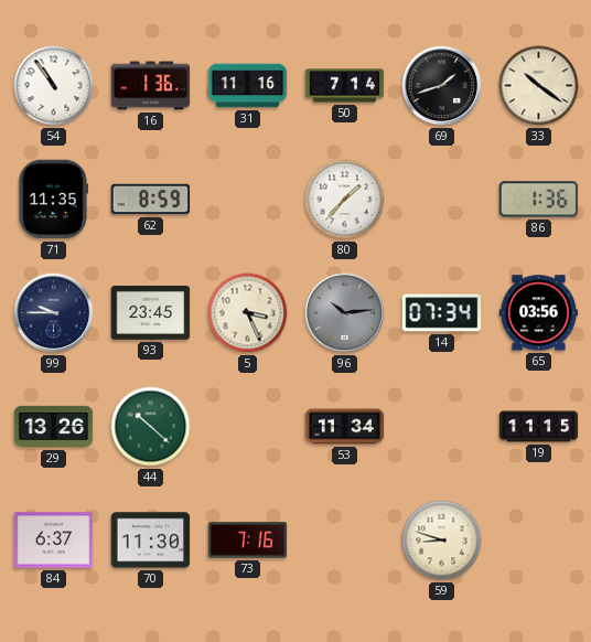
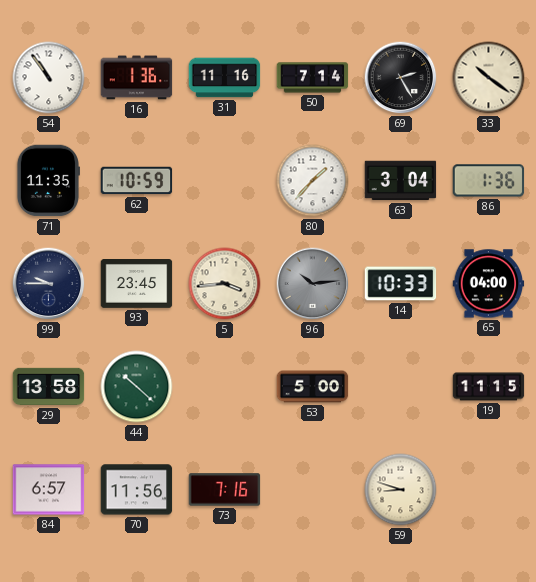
69: 1:42 -> 2:25
62: 8:59 -> 10:59
63: none -> 3:04
5: 3:26 -> 3:44
14: 07:34 -> 10:33
65: 03:56 -> 04:00
29: 13:26 -> 13:58
53: 11:34 -> 5:00
84: 6:37 -> 6:57
70: 11:30 -> 11:56
